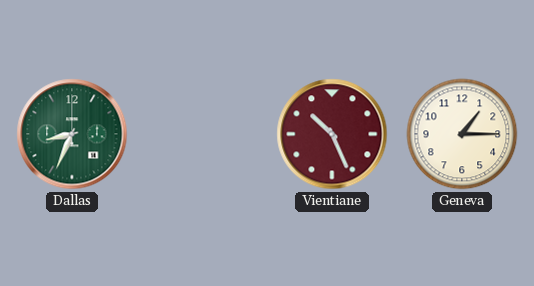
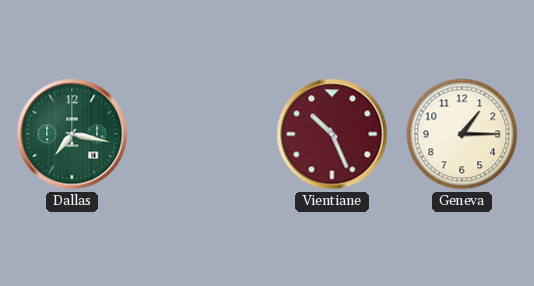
Dallas: 8:34 -> 7:17
